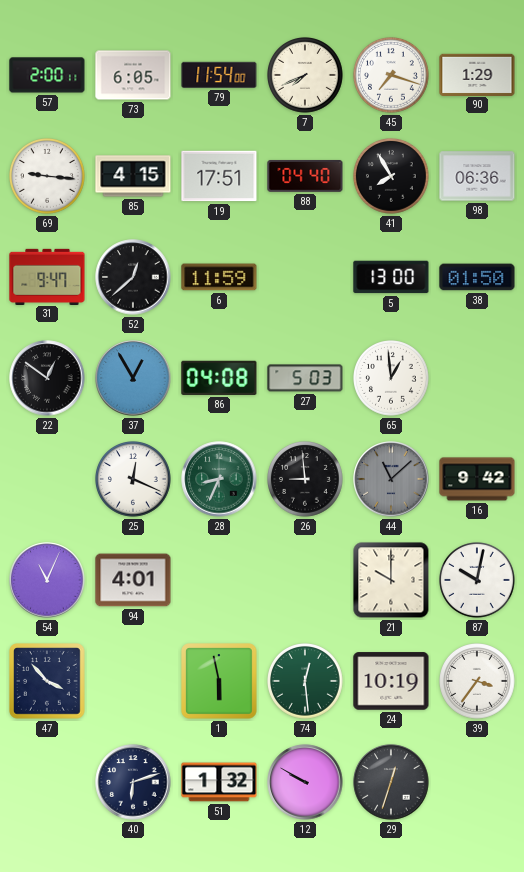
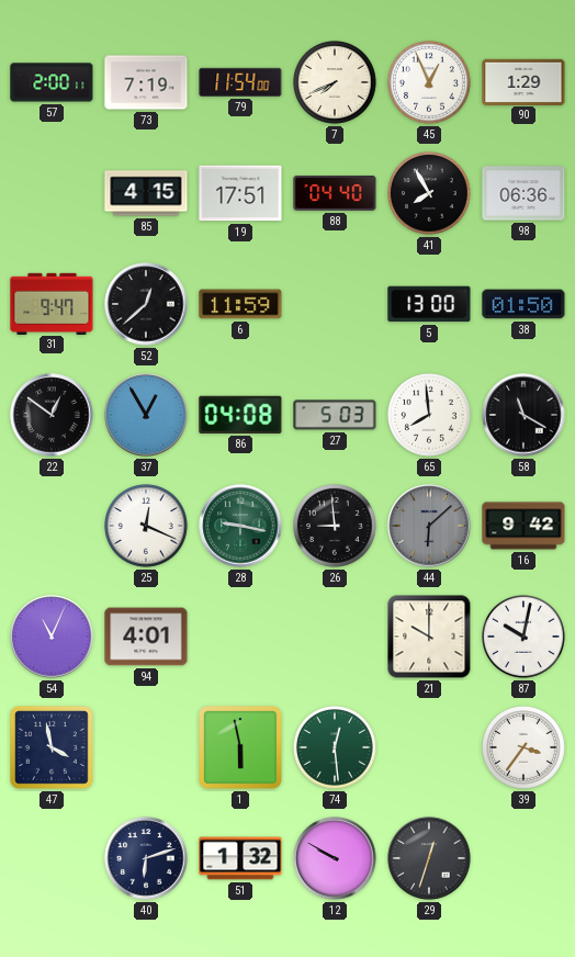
73: 6:05 -> 7:19
45: 7:18 -> 12:56
69: 9:16 -> none
65: 12:59 -> 7:59
58: none -> 11:20
28: 8:34 -> 9:17
44: 11:08 -> 6:08
47: 3:53 -> 3:58
24: 10:19 -> none
